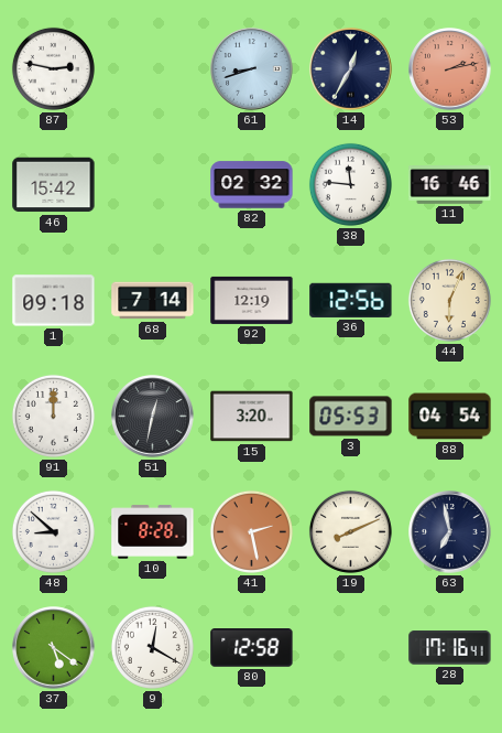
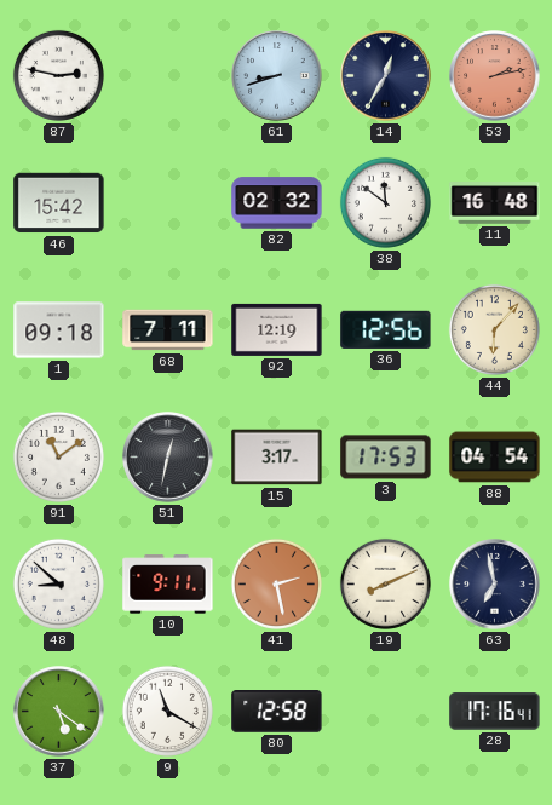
38: 11:46 -> 11:51
11: 16:46 -> 16:48
68: 7:14 -> 7:11
44: 6:04 -> 6:07
91: 12:00 -> 11:09
15: 3:20 -> 3:17
3: 05:53 -> 17:53
10: 8:28 -> 9:11
9: 12:20 -> 11:20
